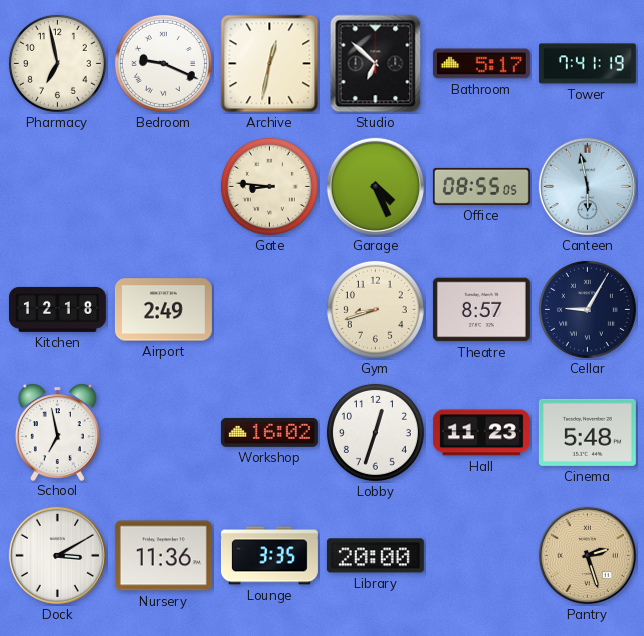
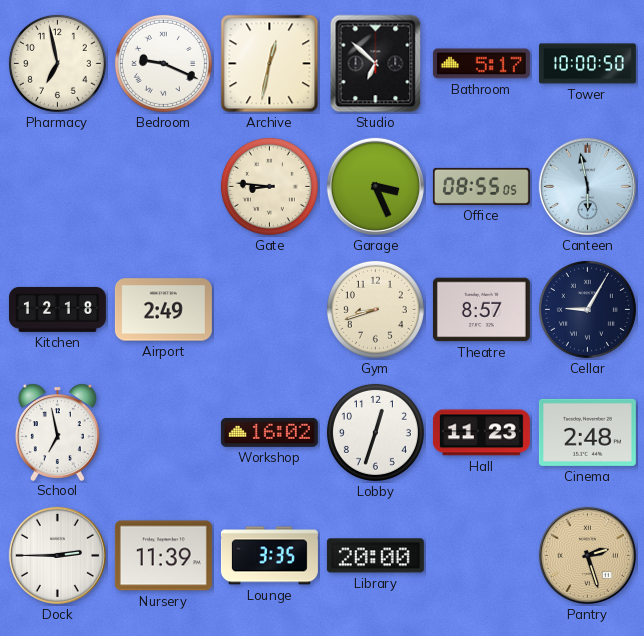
Tower: 7:41 -> 10:00
Garage: 4:26 -> 3:26
Cinema: 5:48 -> 2:48
Dock: 3:10 -> 2:45
Nursery: 11:36 -> 11:39
